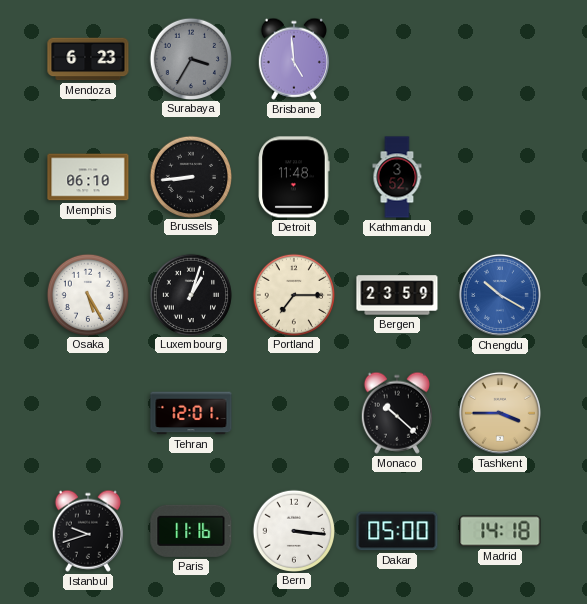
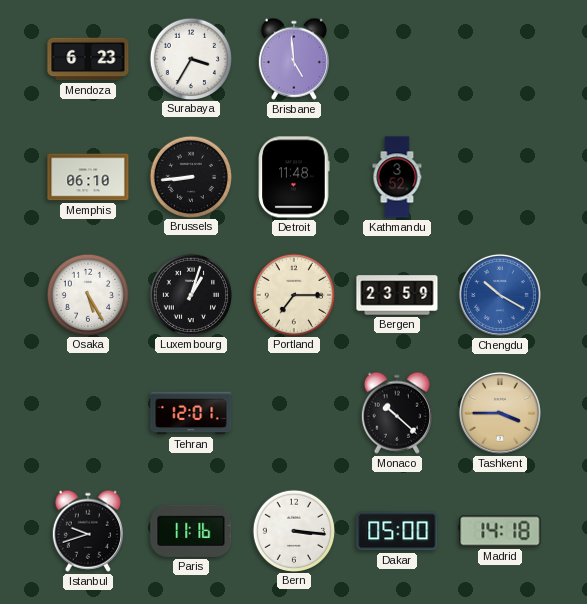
Surabaya dial: grey -> white
